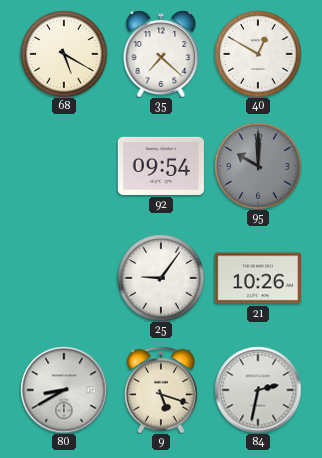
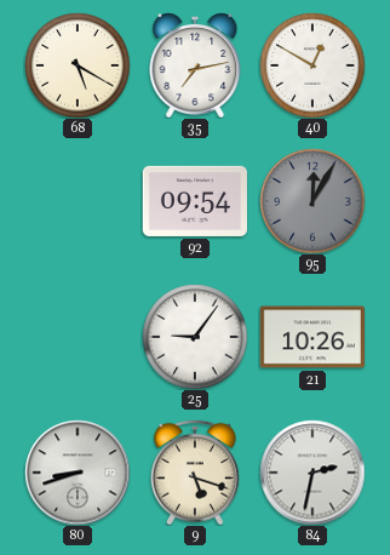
35: 7:22 -> 7:13
95: 10:00 -> 12:05
80: 8:40 -> 8:42
